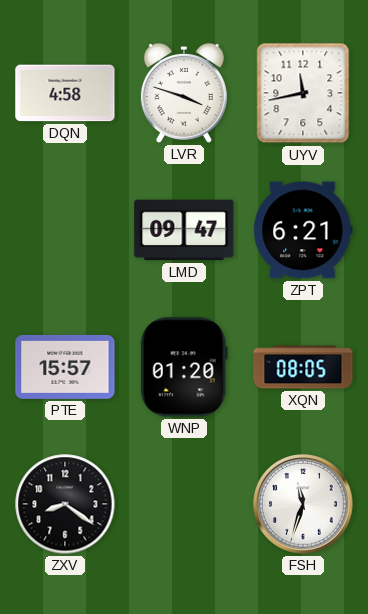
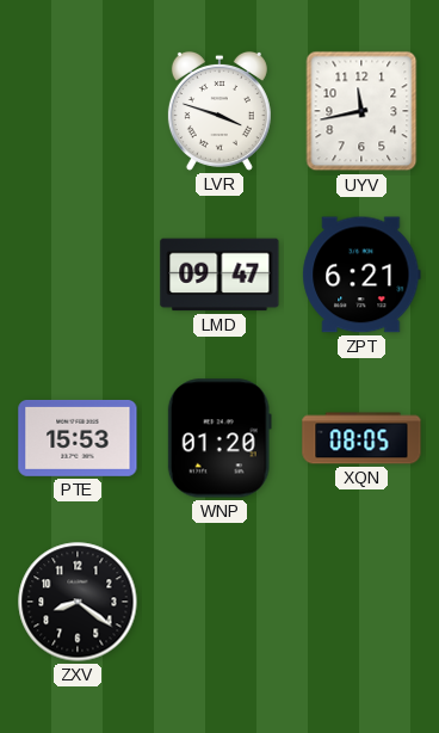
DQN: 4:58 -> none
PTE: 15:57 -> 15:53
FSH: 11:33 -> none
